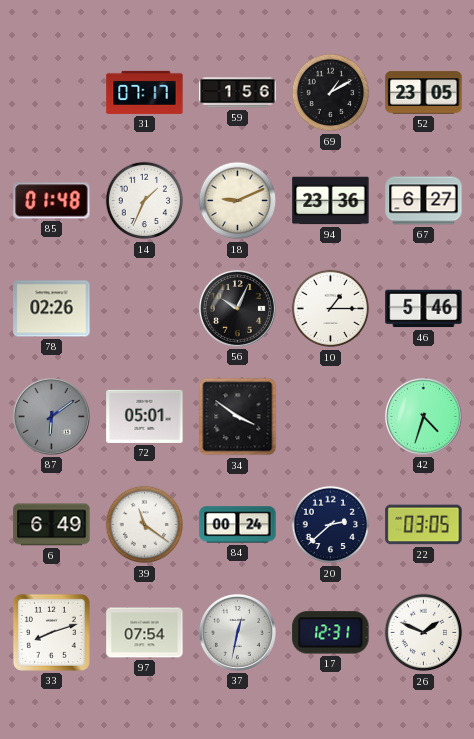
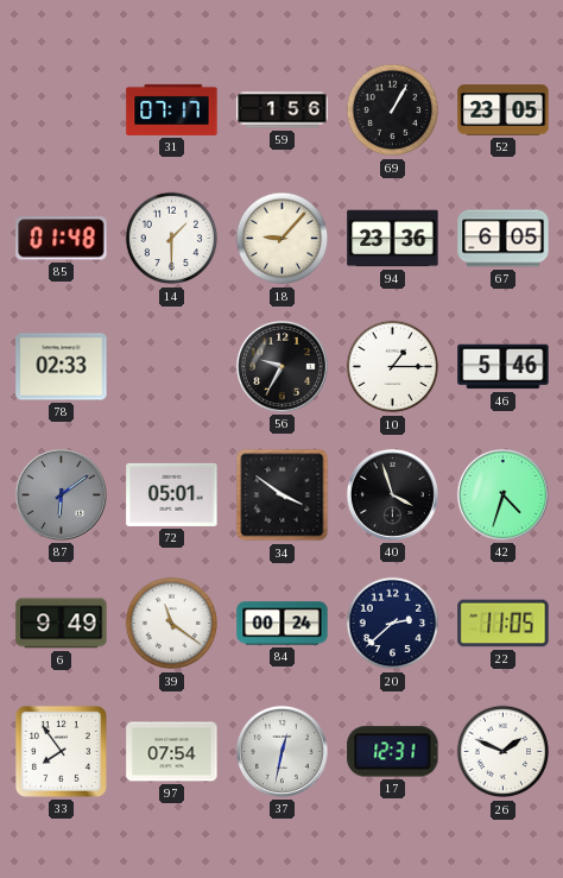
69: 1:10 -> 1:05
14: 1:34 -> 1:30
18: 9:11 -> 9:07
67: 6:27 -> 6:05
78: 02:26 -> 02:33
56: 10:04 -> 9:35
40: none -> 3:57
6: 6:49 -> 9:49
22: 03:05 -> 11:05
33: 8:12 -> 7:54
